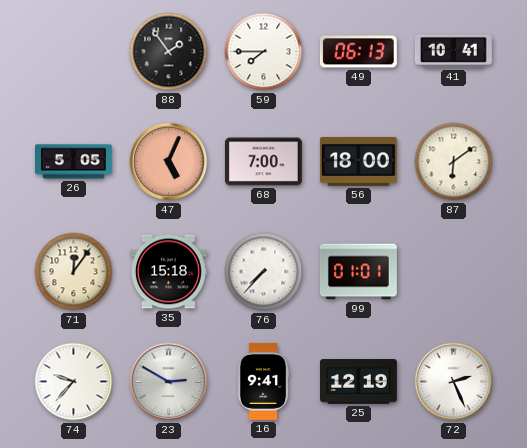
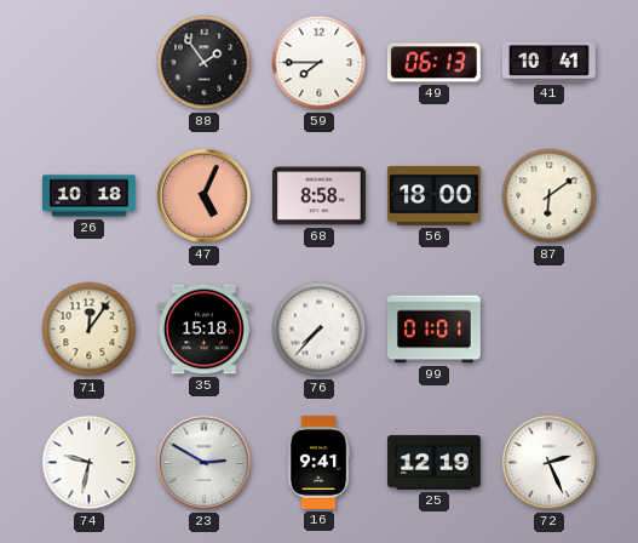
26: 5:05 -> 10:18
68: 7:00 -> 8:58
74: 9:37 -> 9:32
